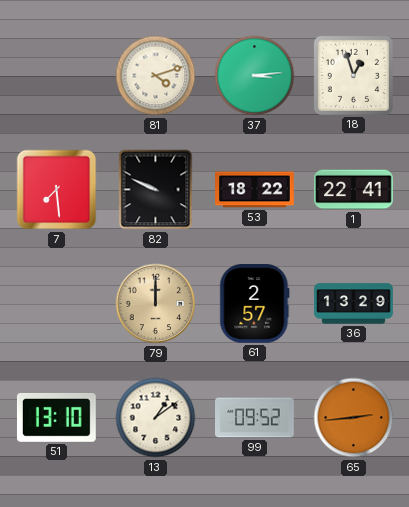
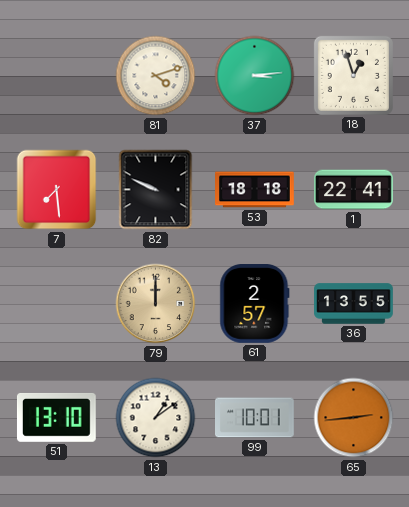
53: 18:22 -> 18:18
36: 13:29 -> 13:55
99: 09:52 -> 10:01
